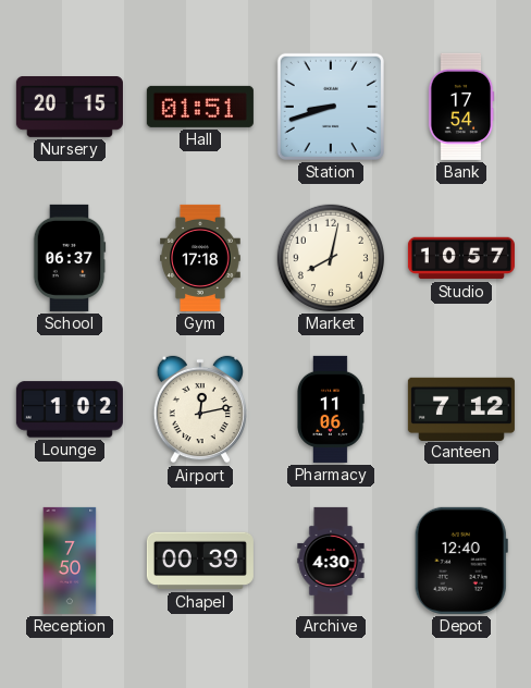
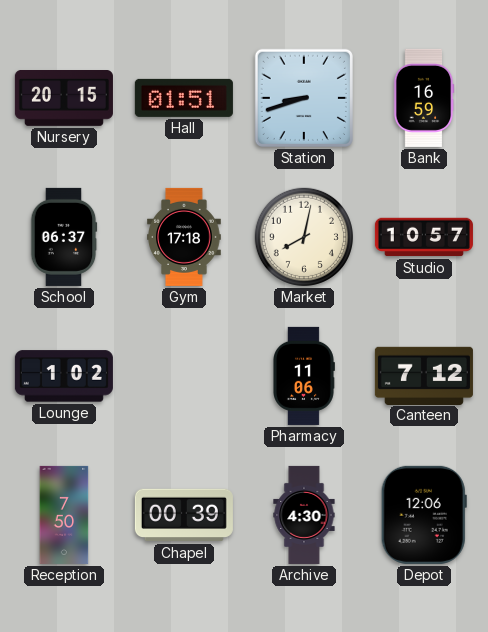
Bank: 17:54 -> 16:59
Airport: 12:13 -> none
Depot: 12:40 -> 12:06
